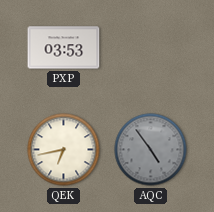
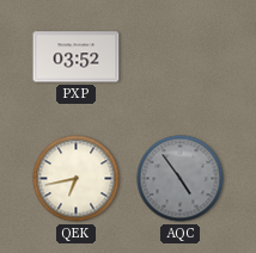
PXP: 03:53 -> 03:52
